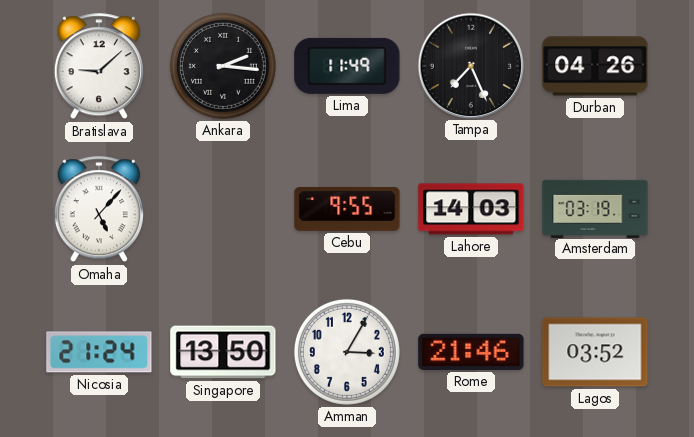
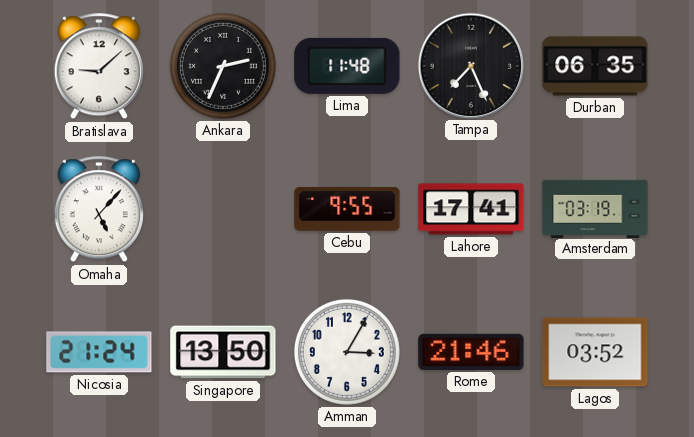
Ankara: 2:16 -> 2:34
Lima: 11:49 -> 11:48
Durban: 04:26 -> 06:35
Lahore: 14:03 -> 17:41
